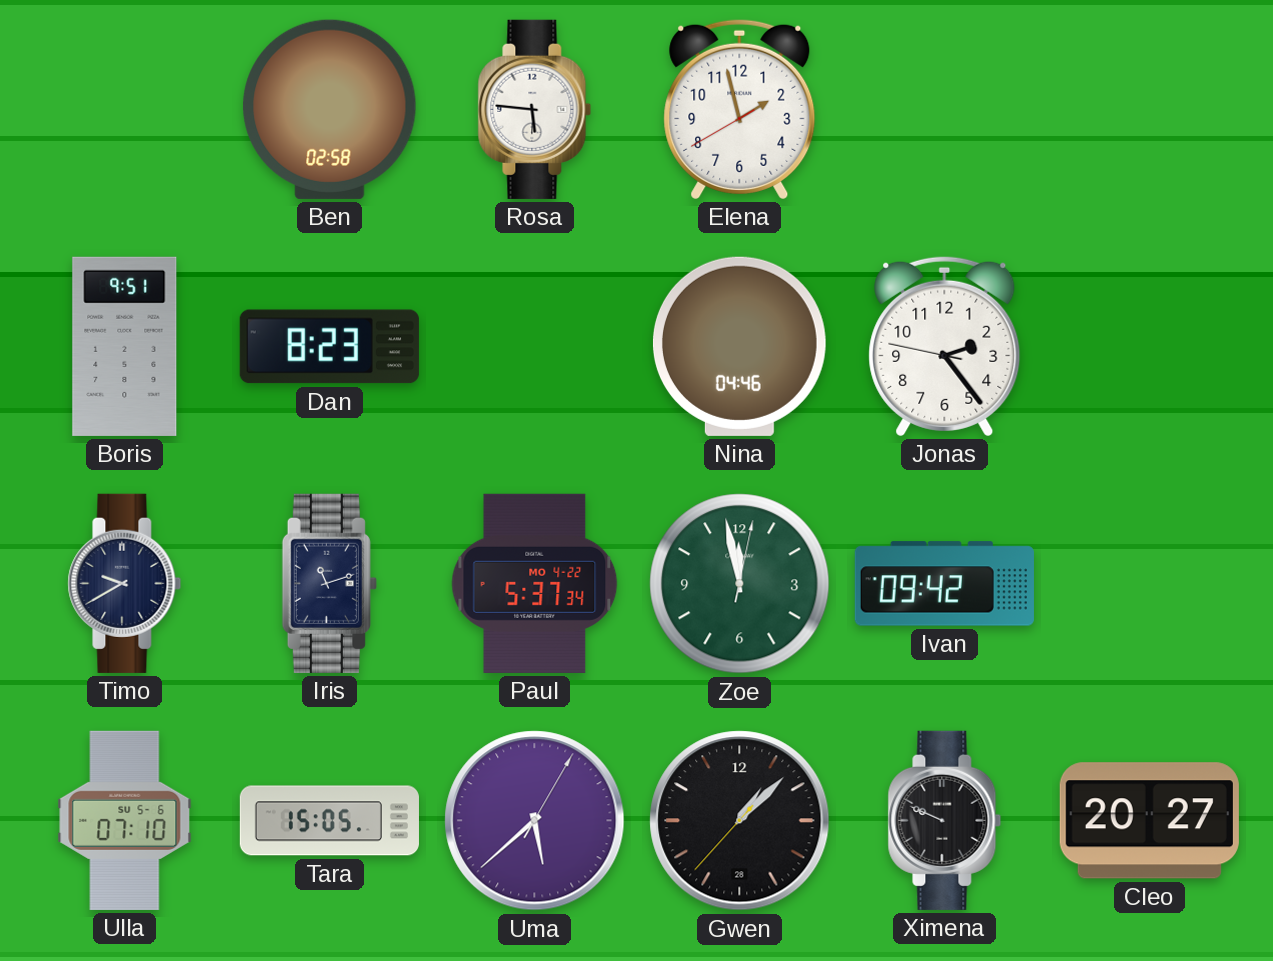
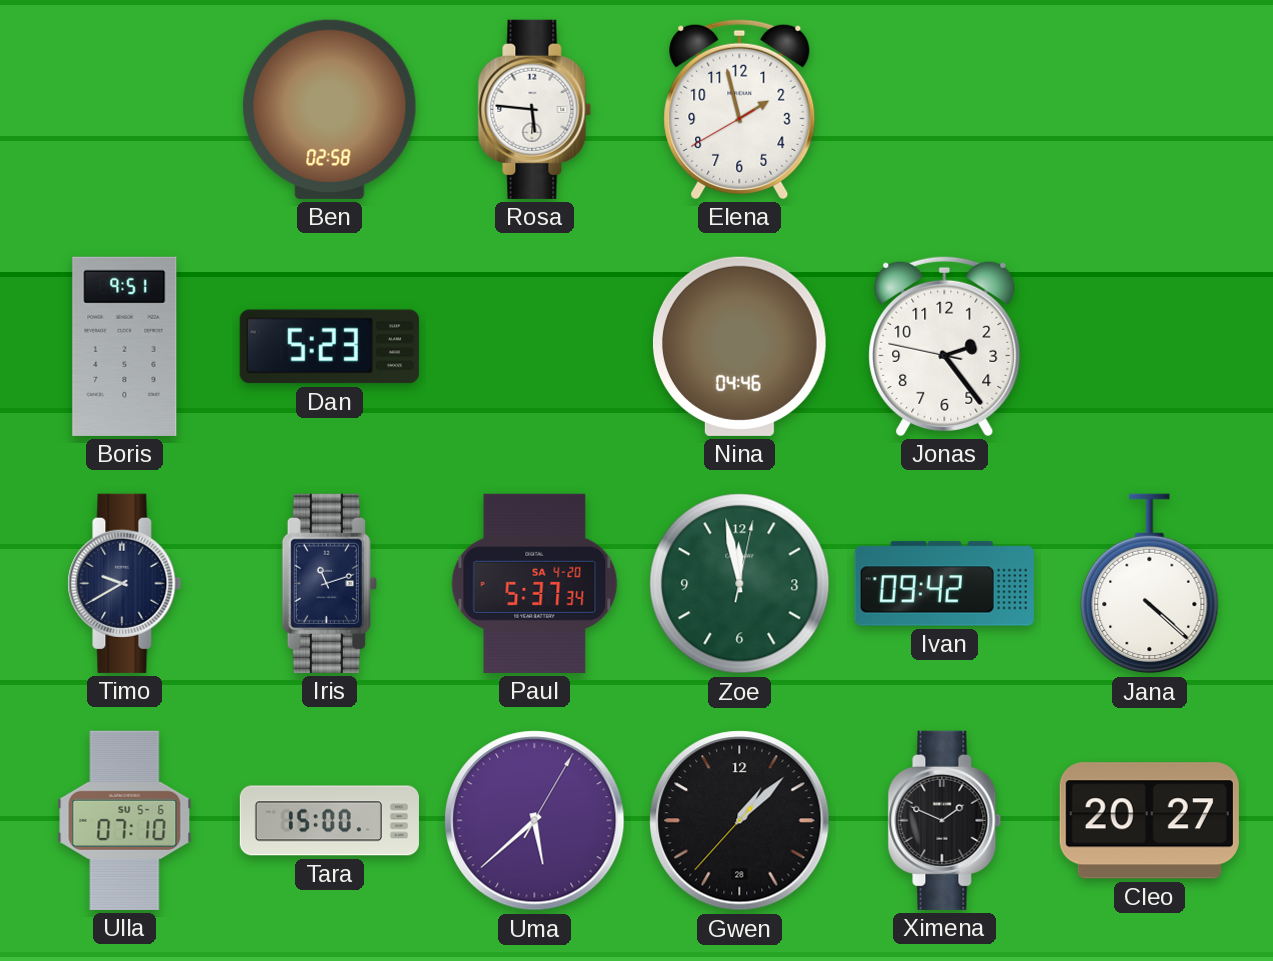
Dan: 8:23 -> 5:23
Paul date: MO 4-22 -> SA 4-20
Jana: none -> 4:22
Tara: 15:05 -> 15:00
Ximena: 9:49 -> 1:49
